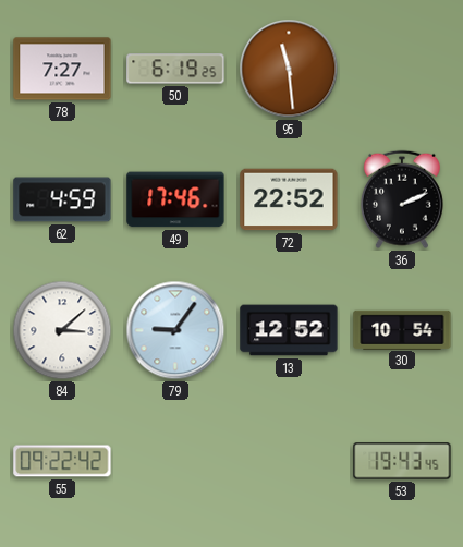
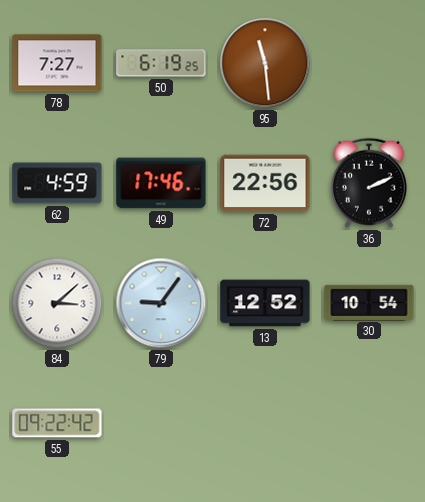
72: 22:52 -> 22:56
53: 19:43 -> none
